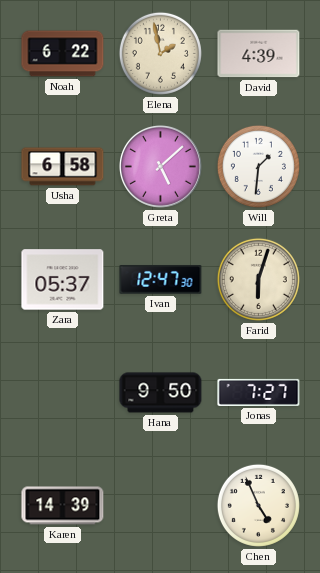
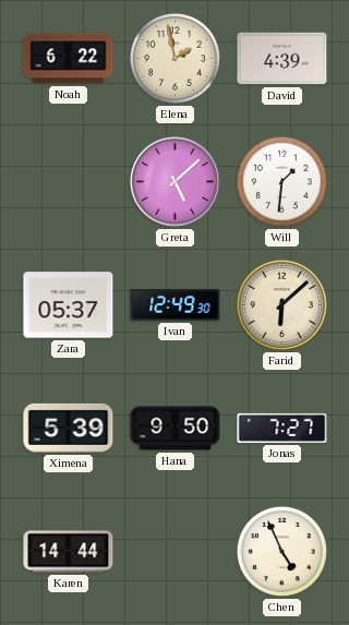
Usha: 6:58 -> none
Ivan: 12:47 -> 12:49
Farid: 6:03 -> 6:08
Ximena: none -> 5:39
Karen: 14:39 -> 14:44
